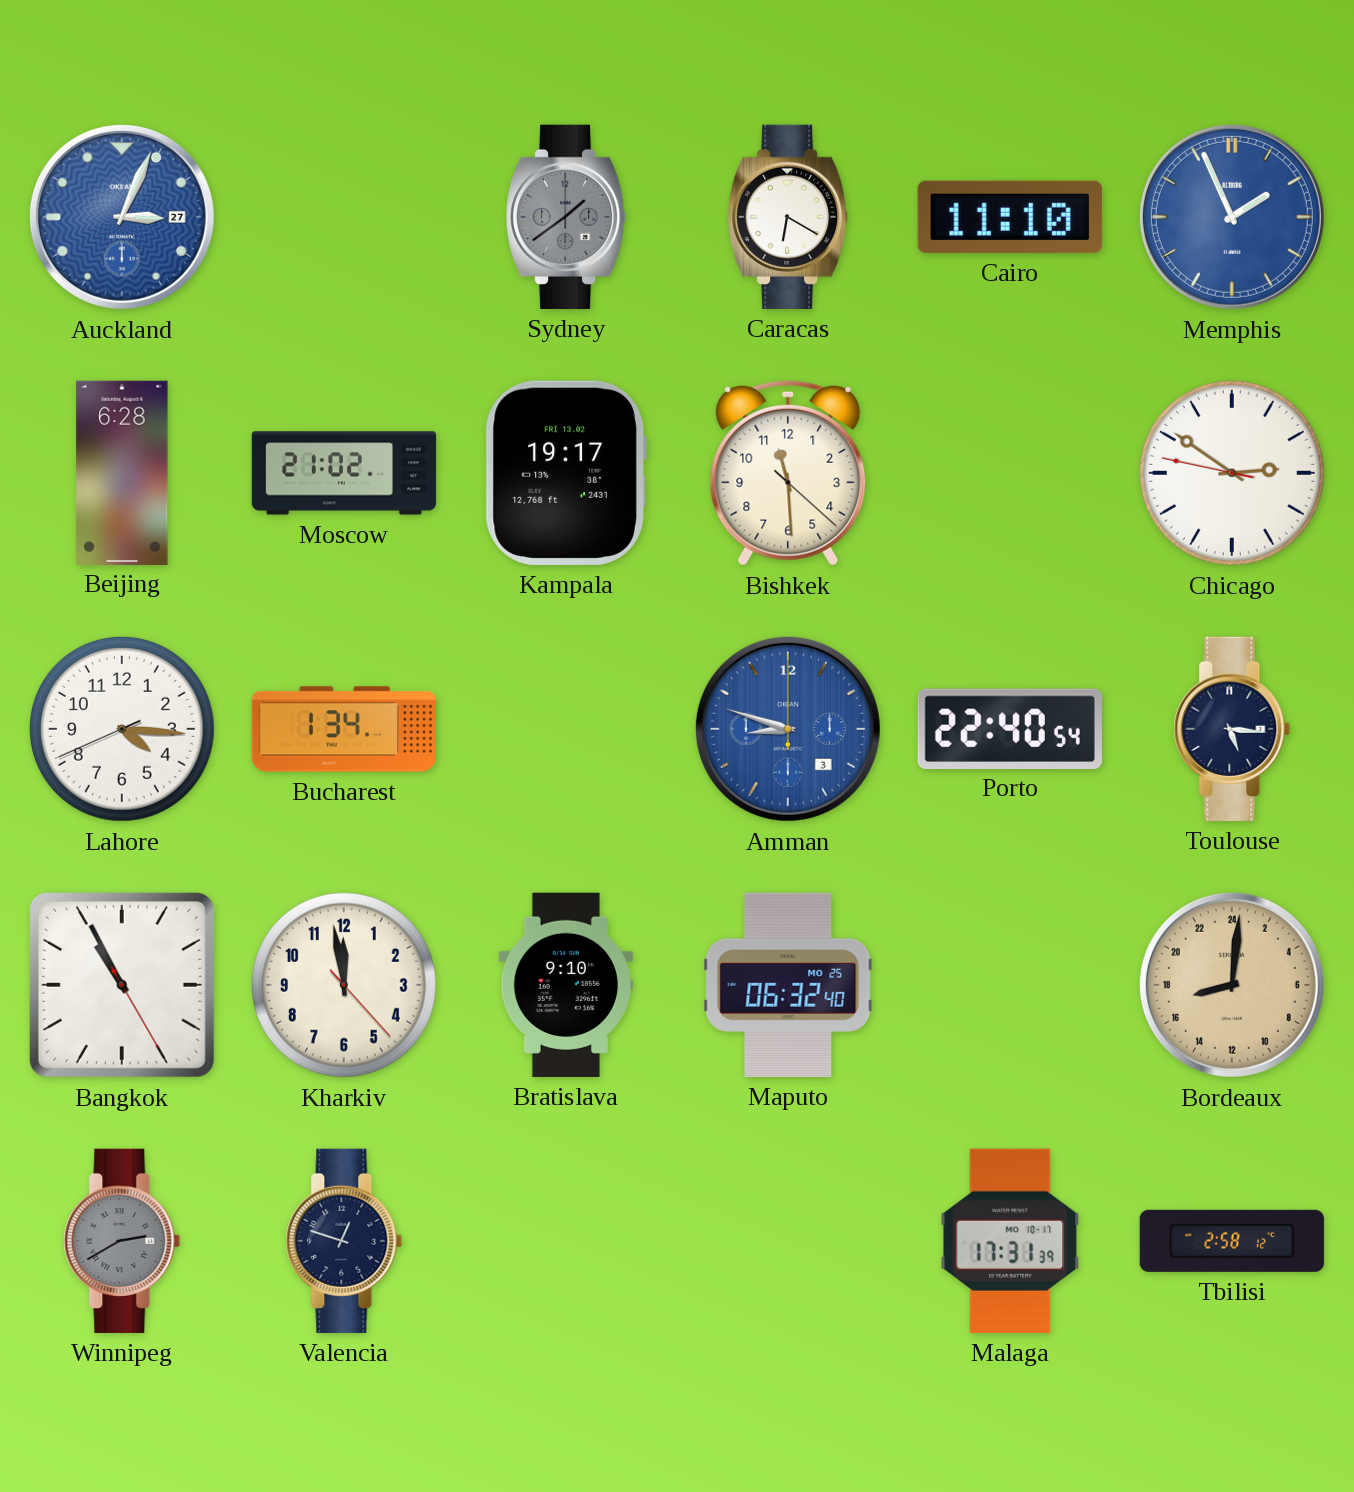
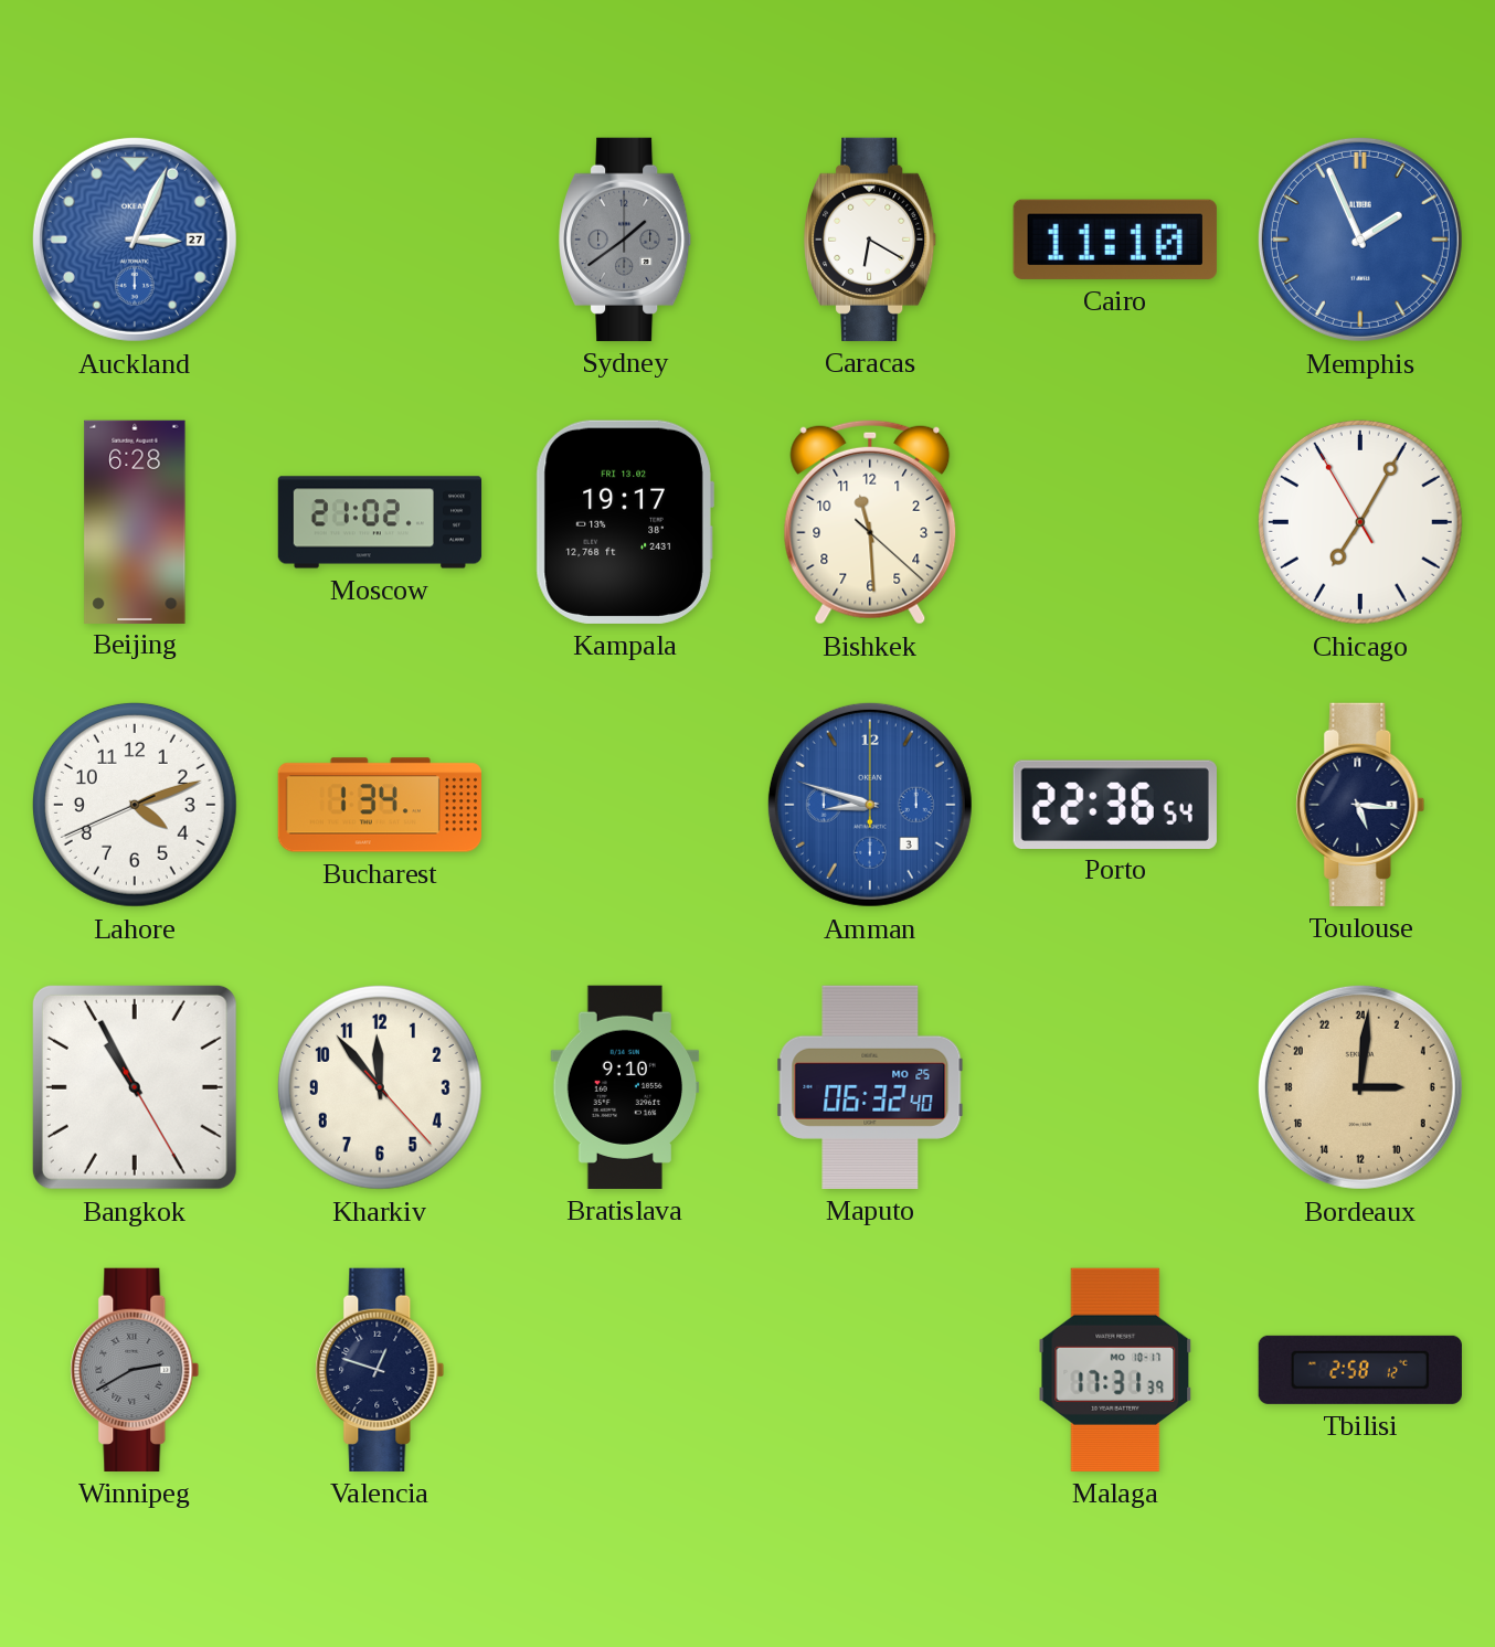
Chicago: 2:50 -> 7:04
Lahore: 4:15 -> 4:11
Porto: 22:40 -> 22:36
Kharkiv: 11:58 -> 11:53
Bordeaux: 17:01 -> 6:01
